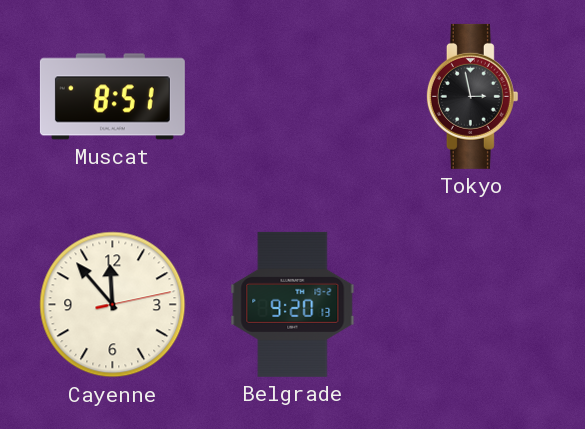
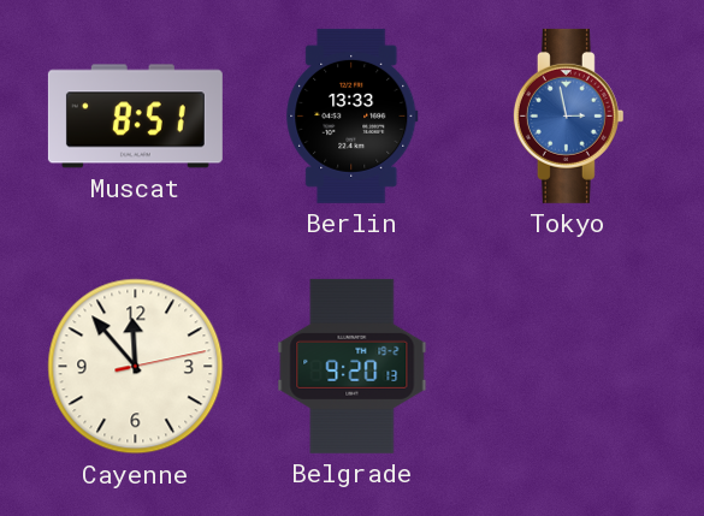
Berlin: none -> 13:33
Tokyo dial: black -> blue
